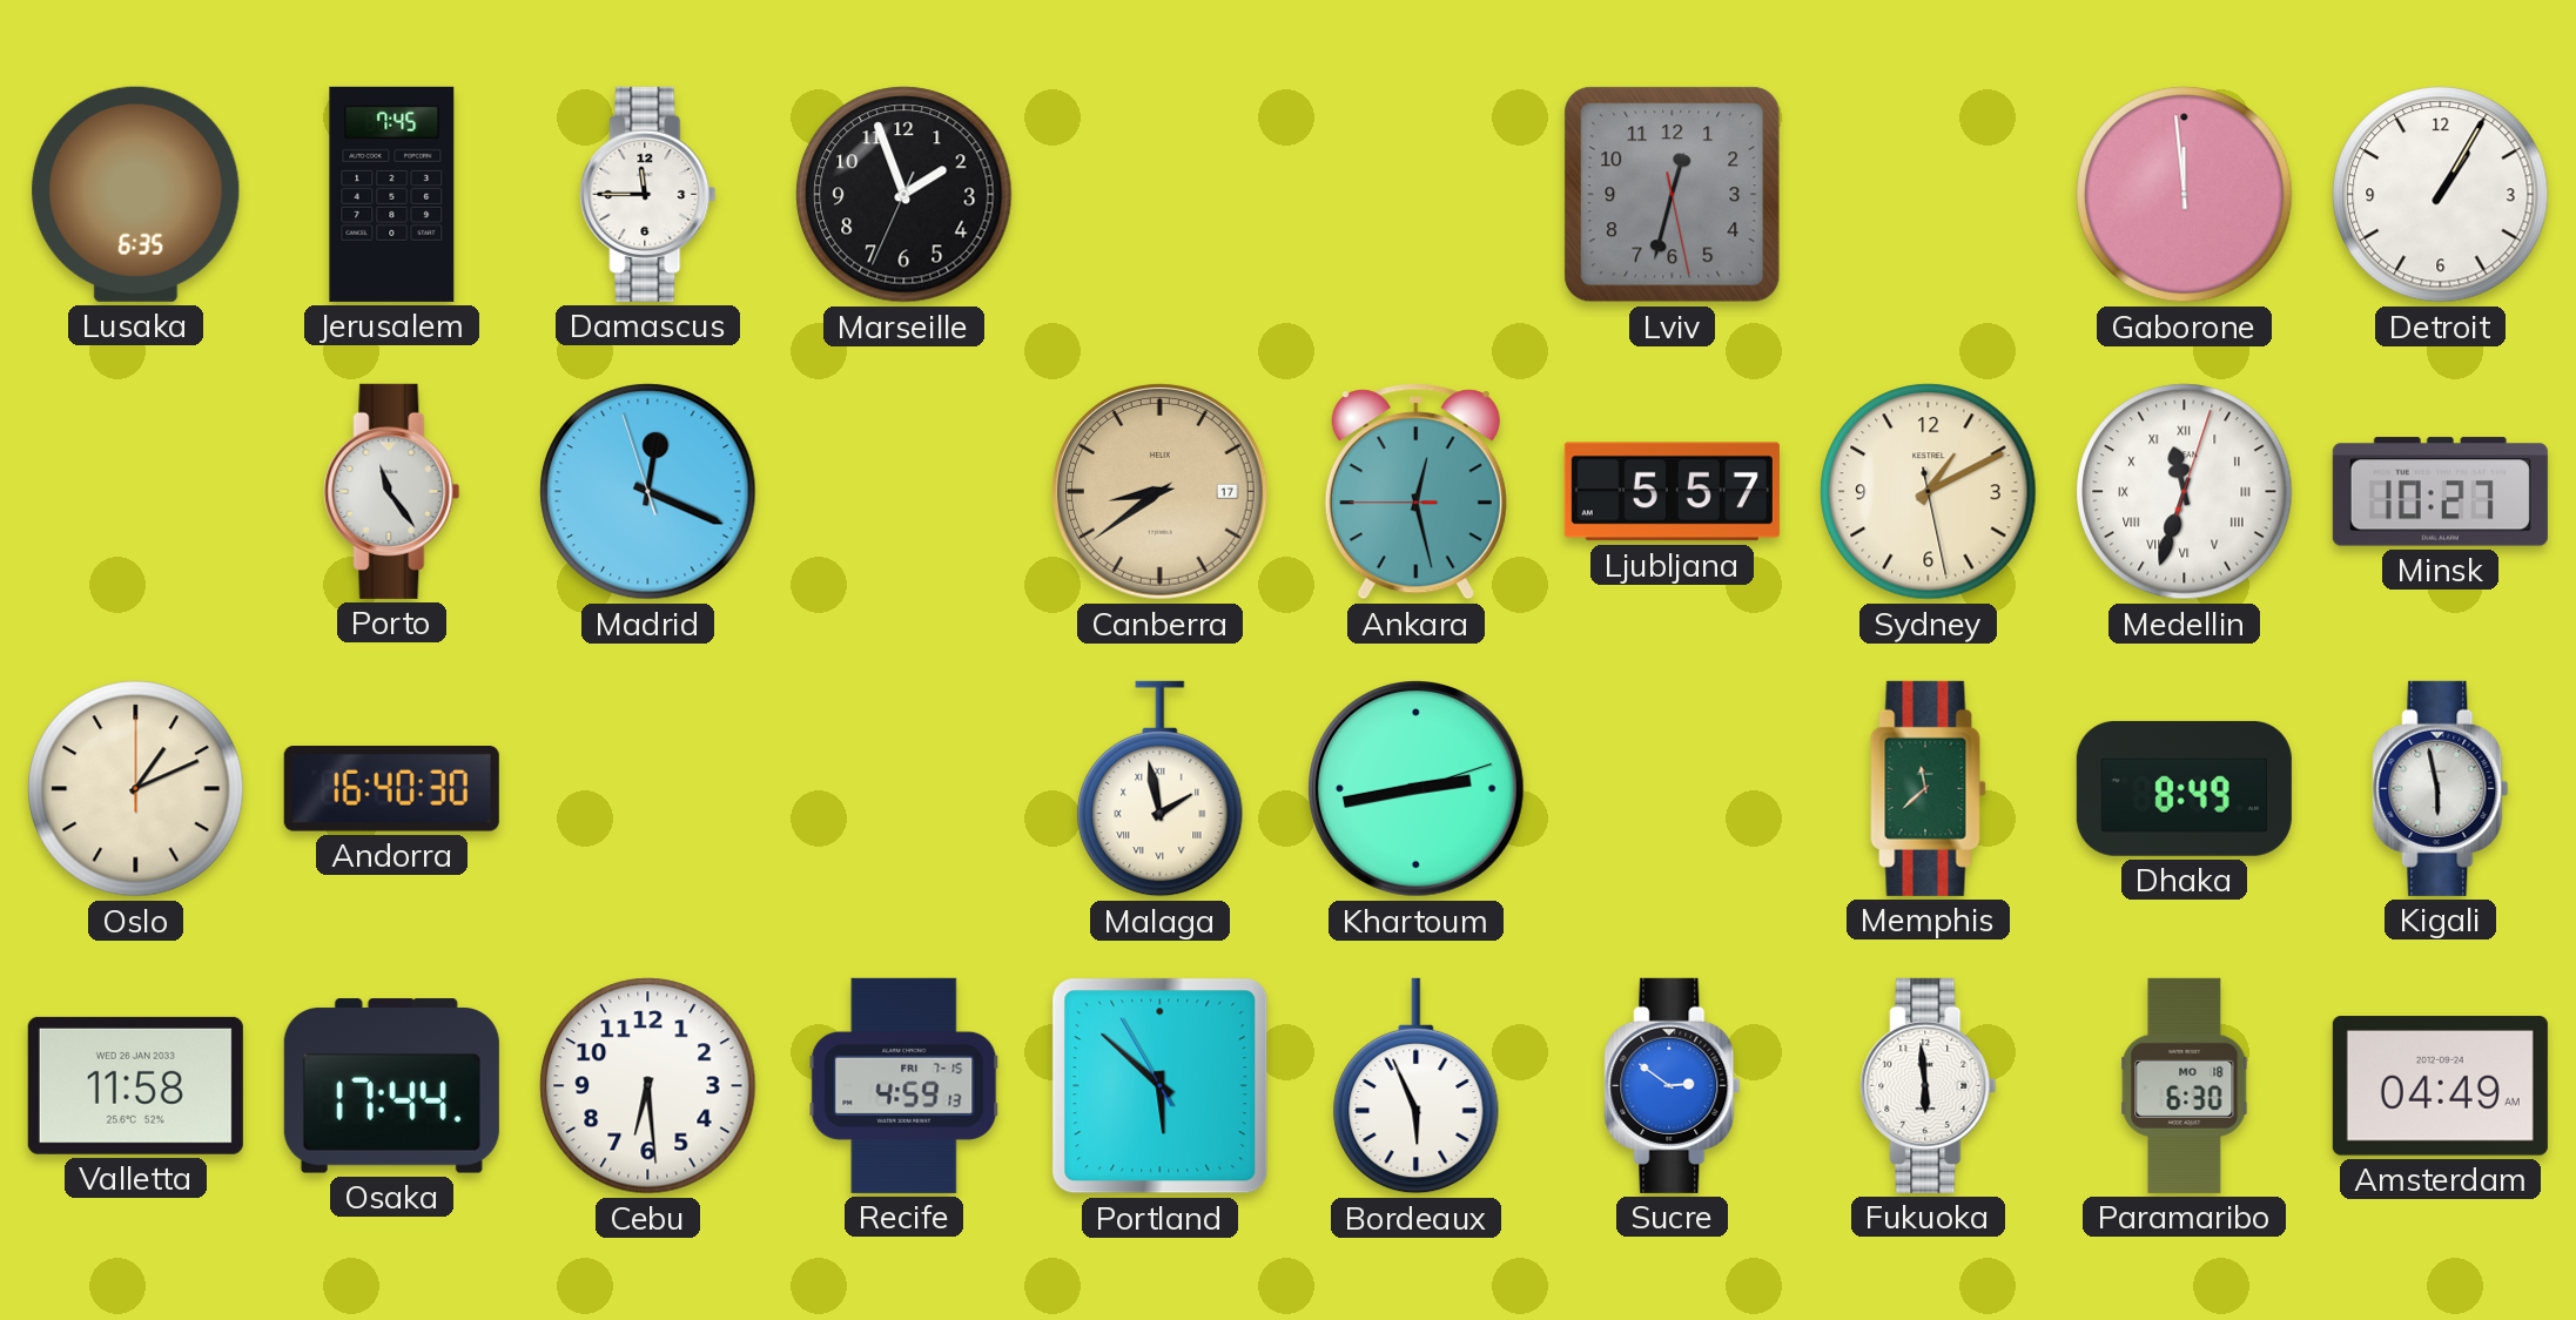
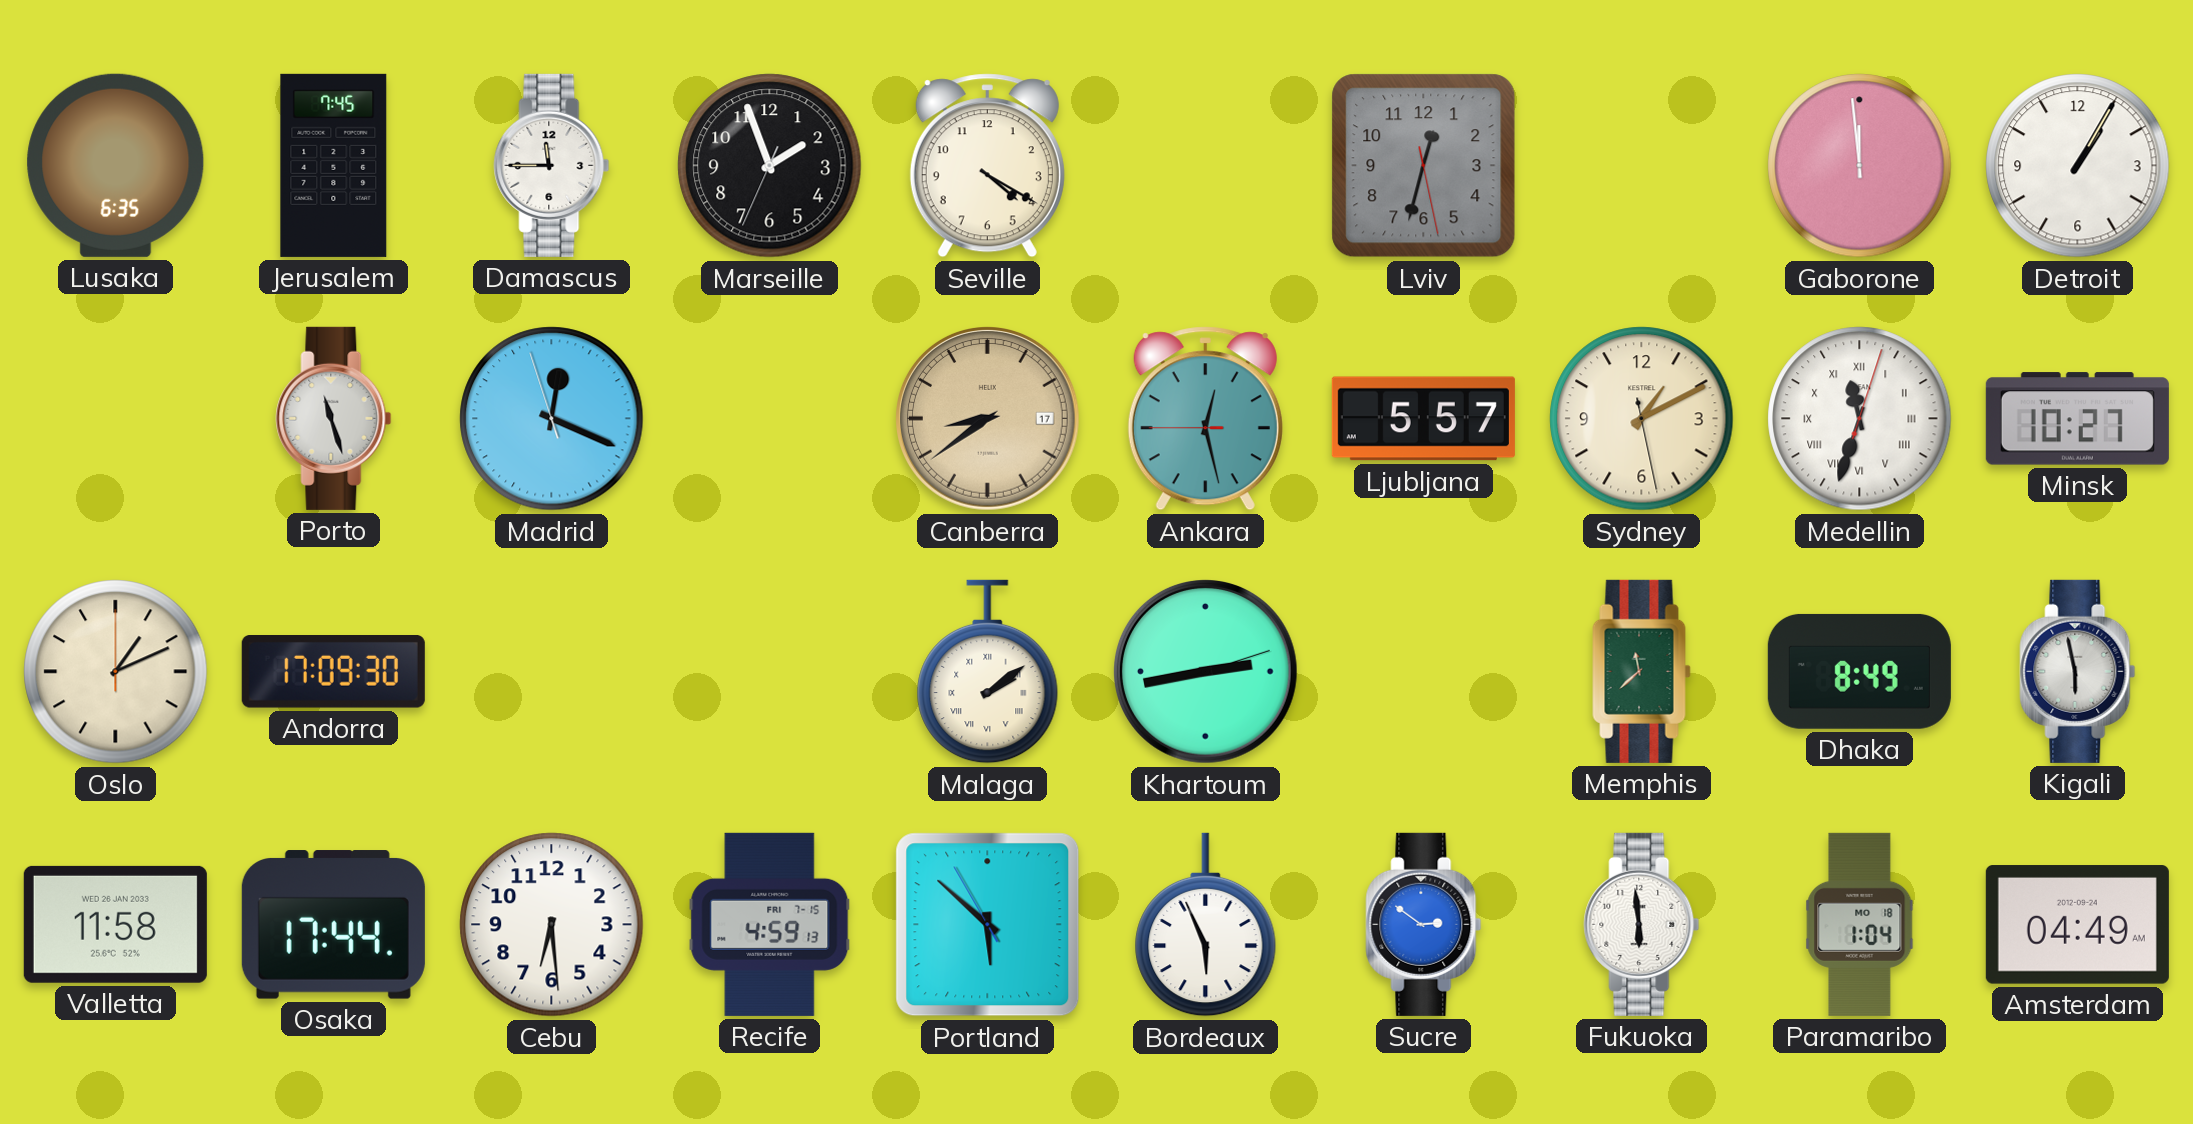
Seville: none -> 4:20
Porto: 11:24 -> 11:27
Andorra: 16:40 -> 17:09
Malaga: 1:58 -> 2:09
Paramaribo: 6:30 -> 1:04
